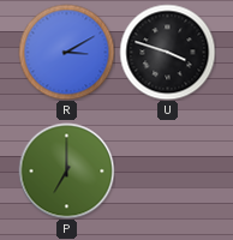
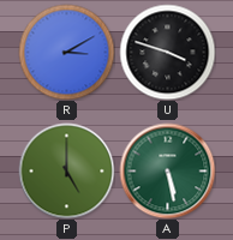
P: 7:00 -> 5:00
A: none -> 5:28
